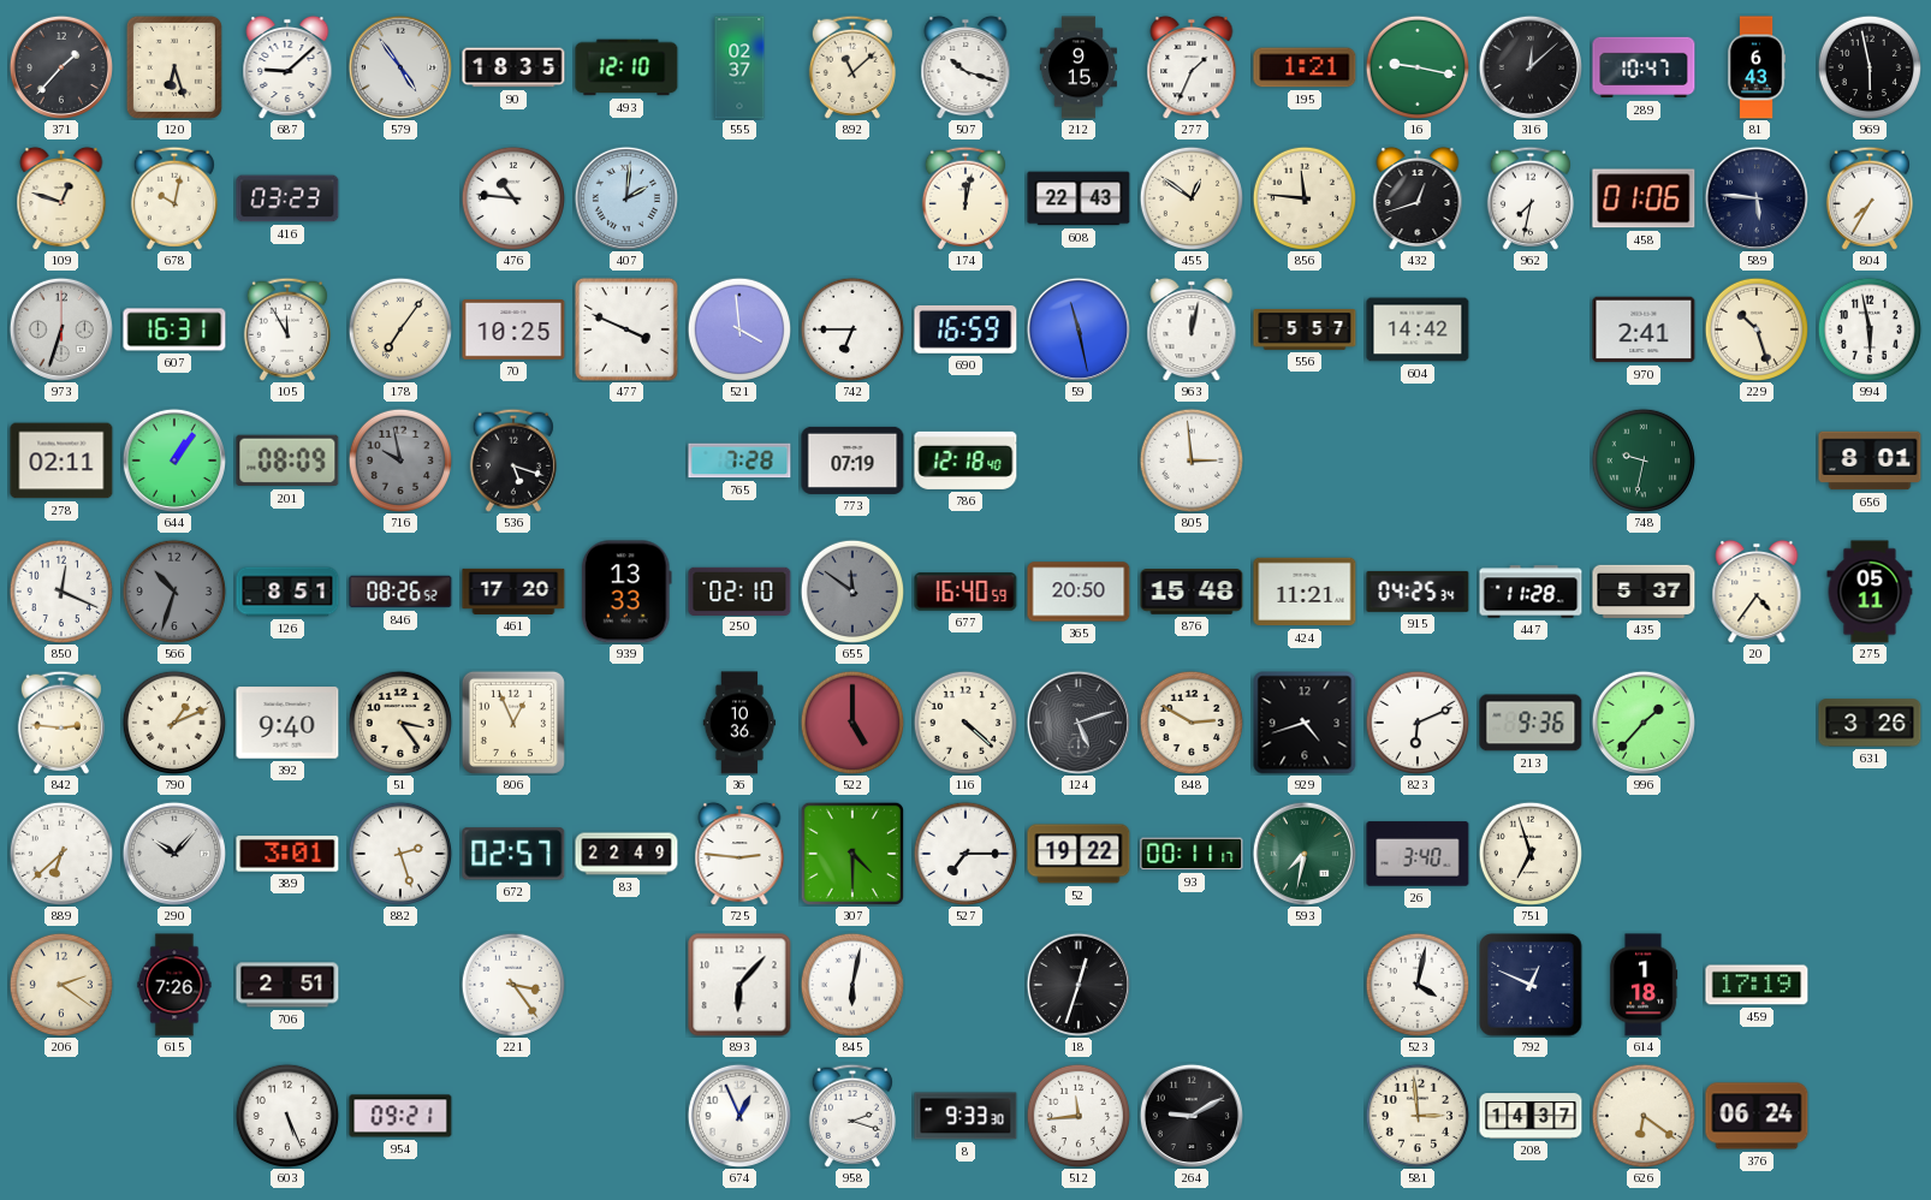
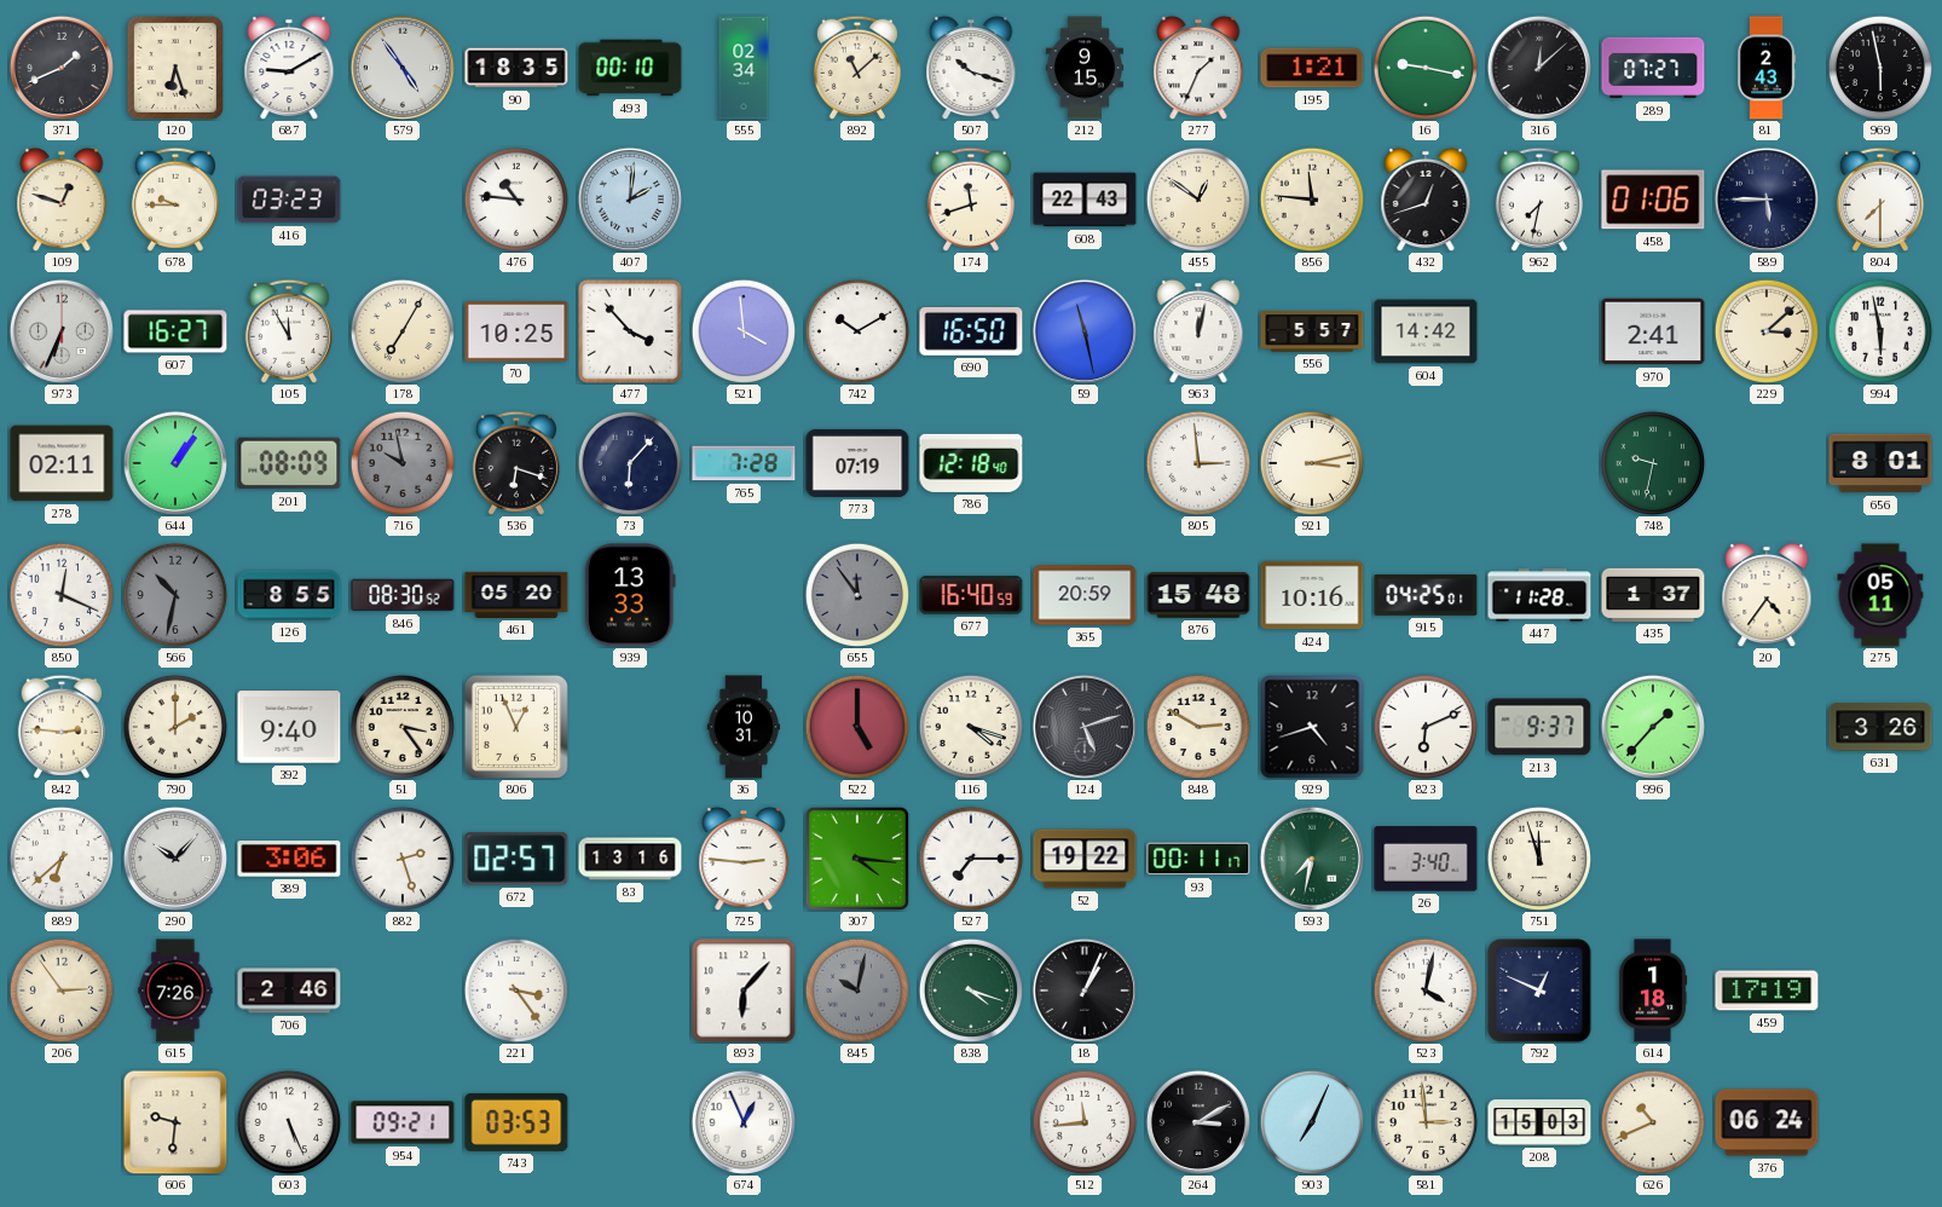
371: 1:37 -> 1:41
687: 9:08 -> 9:10
493: 12:10 -> 00:10
555: 02:37 -> 02:34
289: 10:47 -> 07:27
81: 6:43 -> 2:43
678: 10:02 -> 9:45
174: 12:02 -> 11:42
589: 5:46 -> 5:45
804: 7:35 -> 7:30
973: 6:33 -> 6:34
607: 16:31 -> 16:27
178: 7:06 -> 7:05
477: 3:49 -> 3:53
742: 6:45 -> 10:10
690: 16:59 -> 16:50
229: 10:27 -> 3:08
536: 5:18 -> 6:18
73: none -> 6:07
921: none -> 3:13
566: 10:33 -> 10:32
126: 8:51 -> 8:55
846: 08:26 -> 08:30
461: 17:20 -> 05:20
250: 02:10 -> none
655: 11:51 -> 11:54
365: 20:50 -> 20:59
424: 11:21 -> 10:16
915: 04:25:34 -> 04:25:01
435: 5:37 -> 1:37
790: 1:11 -> 2:00
36: 10:36 -> 10:31
116: 4:22 -> 4:18
213: 9:36 -> 9:37
389: 3:01 -> 3:06
83: 22:49 -> 13:16
307: 4:30 -> 4:16
751: 6:57 -> 11:57
206: 2:21 -> 2:54
706: 2:51 -> 2:46
845: 6:02 -> 10:02
845 dial: white -> grey
838: none -> 4:18
18: 12:33 -> 1:04
606: none -> 9:31
743: none -> 03:53
958: 2:18 -> none
8: 9:33 -> none
264: 9:10 -> 3:10
903: none -> 7:04
208: 14:37 -> 15:03
626: 6:21 -> 10:41
